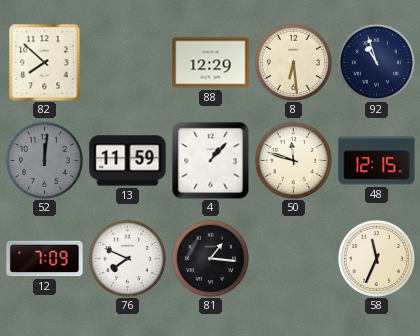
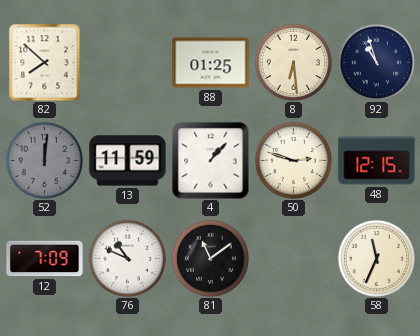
88: 12:29 -> 01:25
50: 11:48 -> 2:48
76: 7:49 -> 10:49
81: 1:16 -> 11:09
